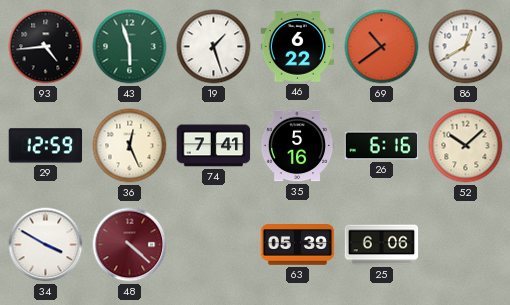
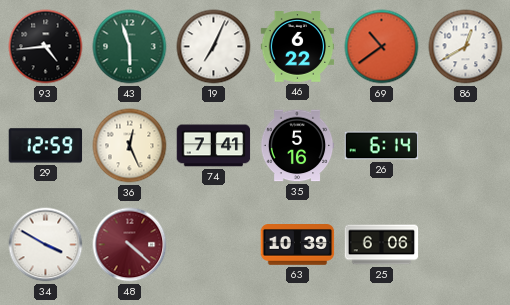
19: 1:27 -> 7:04
26: 6:16 -> 6:14
52: 10:08 -> none
63: 05:39 -> 10:39
